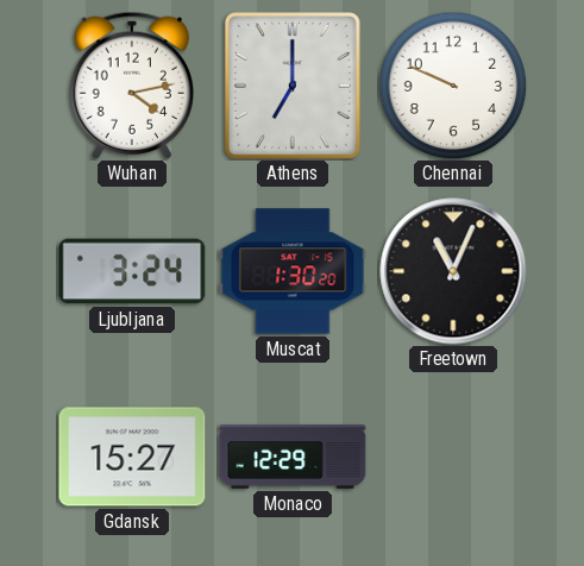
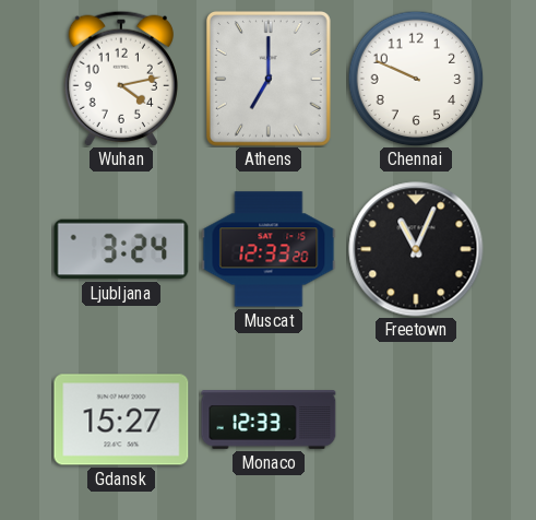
Muscat: 1:30 -> 12:33
Monaco: 12:29 -> 12:33
